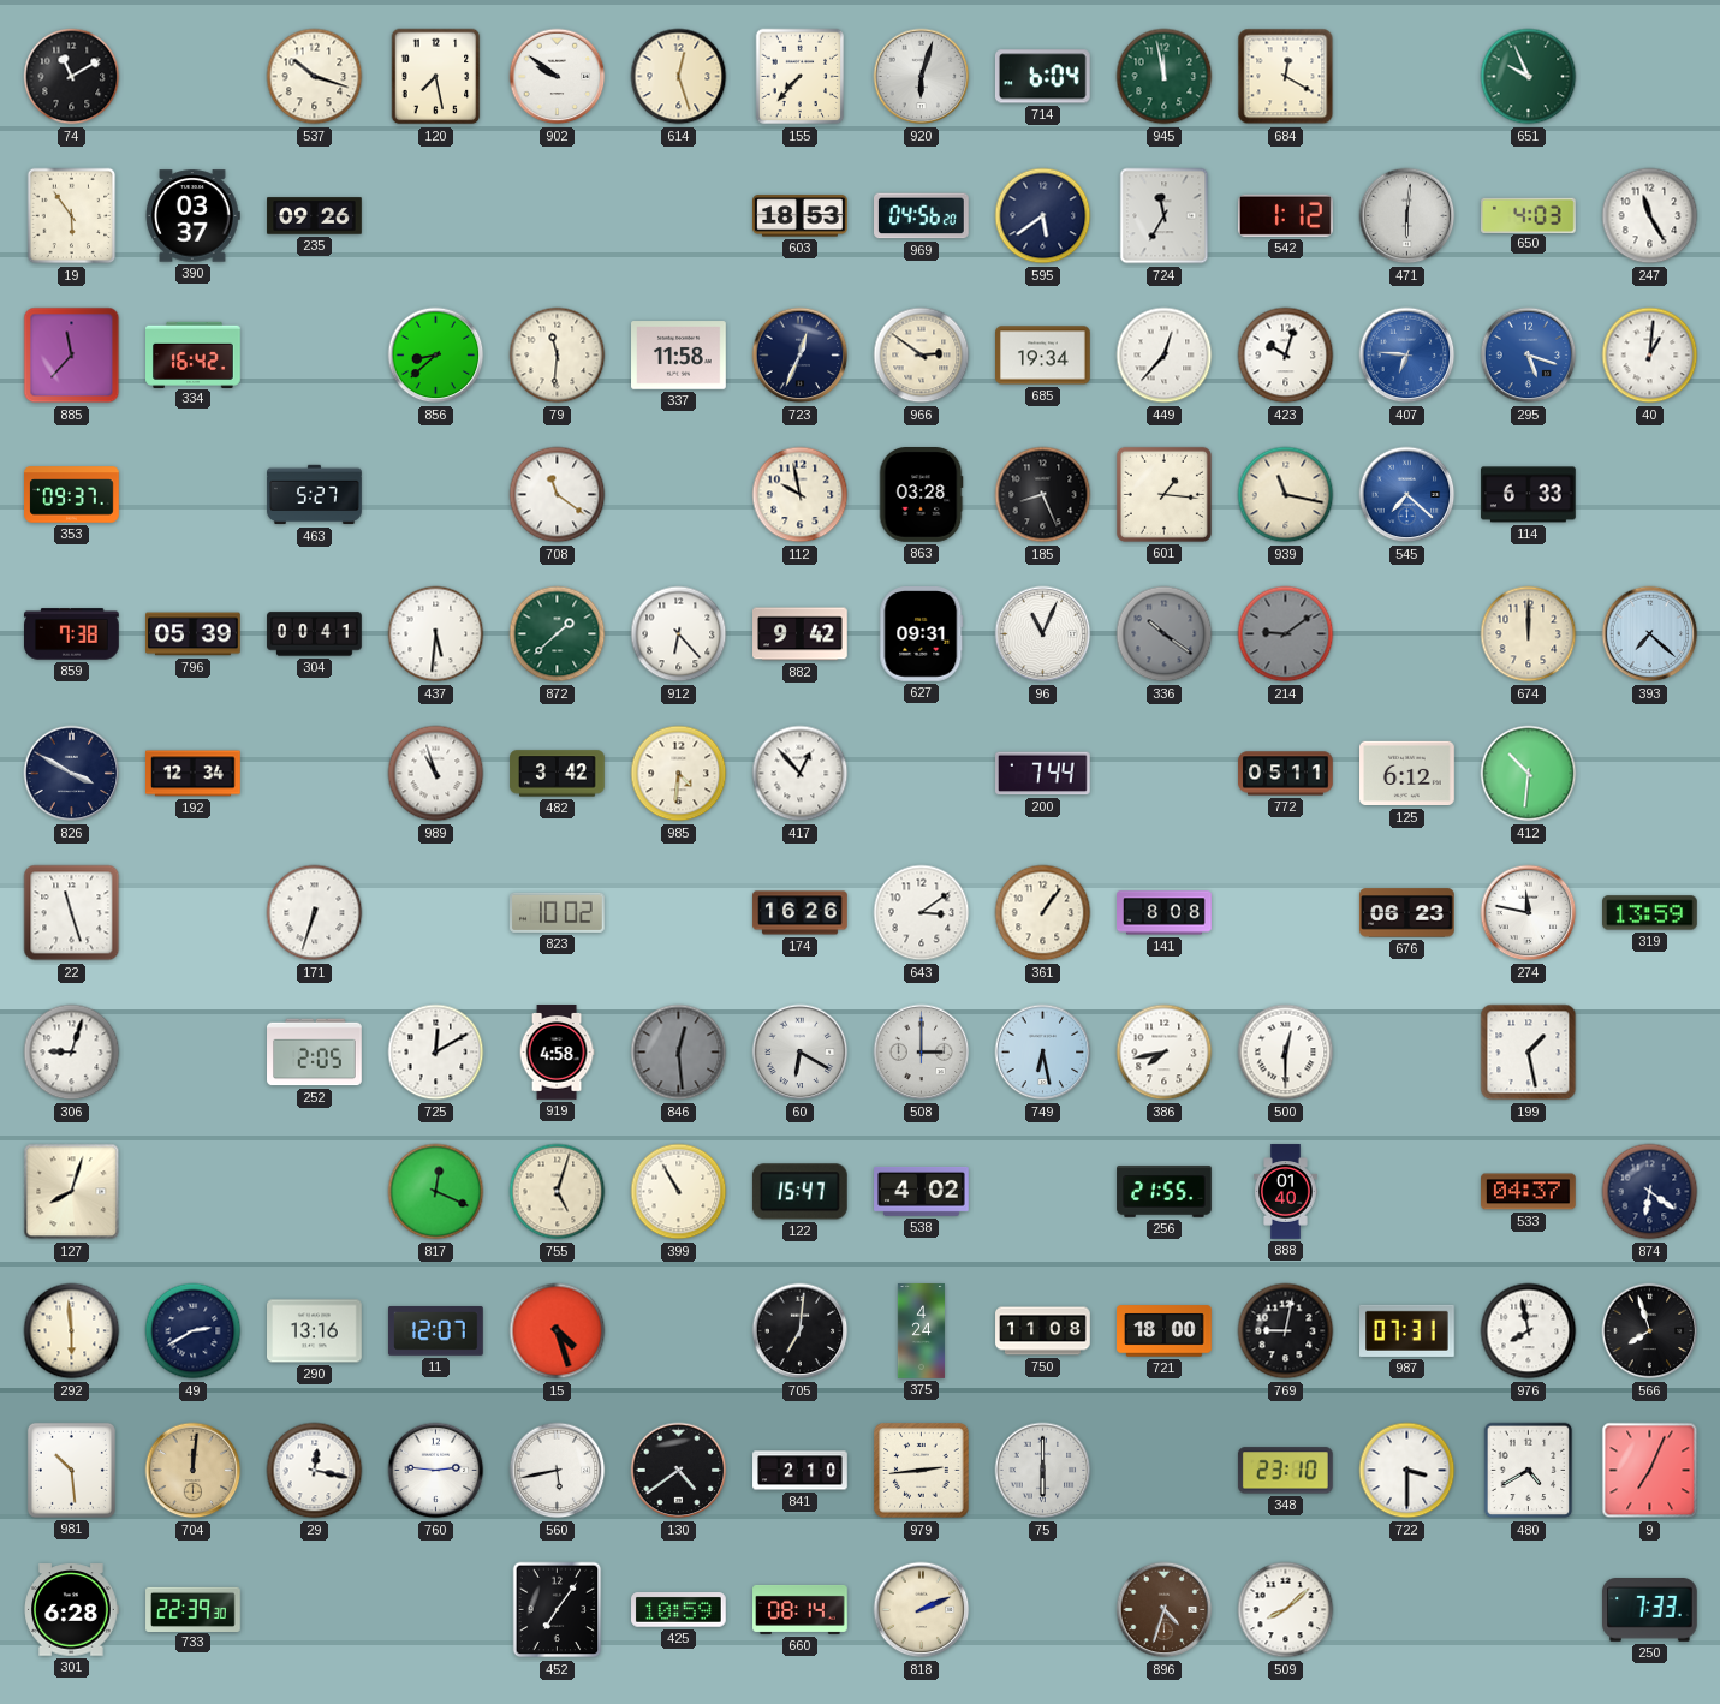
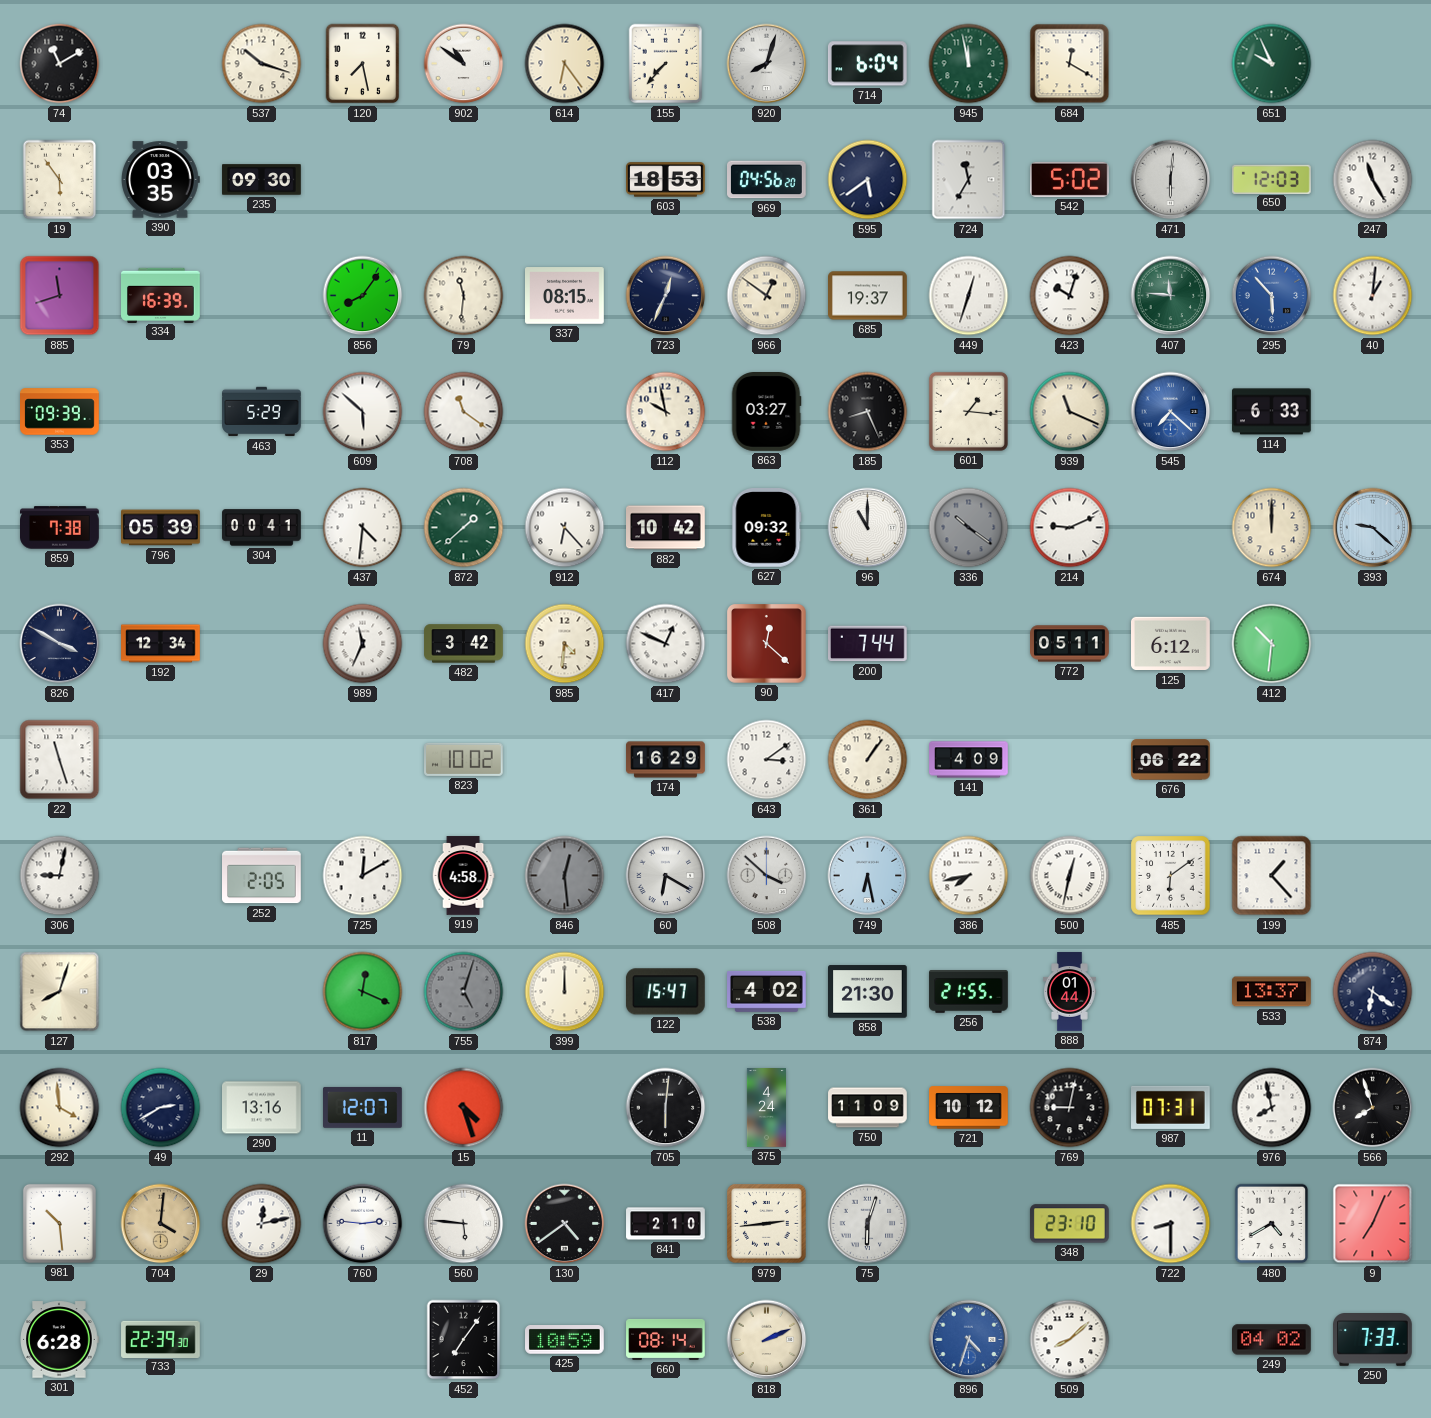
902: 9:51 -> 10:51
614: 12:27 -> 6:24
920: 6:03 -> 8:03
390: 03:37 -> 03:35
235: 09:26 -> 09:30
542: 1:12 -> 5:02
650: 4:03 -> 12:03
885: 11:37 -> 11:42
334: 16:42 -> 16:39
856: 8:38 -> 8:06
337: 11:58 -> 08:15
966: 2:51 -> 12:51
685: 19:34 -> 19:37
449: 12:37 -> 12:33
407: 6:46 -> 11:46
407 dial: blue -> green
295: 5:18 -> 5:53
353: 09:37 -> 09:39
463: 5:27 -> 5:29
609: none -> 5:52
863: 03:28 -> 03:27
939: 11:17 -> 11:19
437: 5:31 -> 4:31
882: 9:42 -> 10:42
627: 09:31 -> 09:32
96: 11:04 -> 11:00
214: 9:09 -> 9:11
214 dial: grey -> white
393: 7:22 -> 9:22
989: 10:57 -> 11:34
417: 12:53 -> 12:49
90: none -> 12:22
171: 6:33 -> none
174: 16:26 -> 16:29
141: 8:08 -> 4:09
676: 06:23 -> 06:22
274: 11:47 -> none
319: 13:59 -> none
306: 9:03 -> 9:02
508: 3:00 -> 3:52
500: 12:30 -> 12:32
485: none -> 6:09
199: 1:28 -> 1:23
755 dial: cream -> grey
399: 10:55 -> 12:00
858: none -> 21:30
888: 01:40 -> 01:44
533: 04:37 -> 13:37
292: 5:59 -> 3:59
705: 7:01 -> 6:01
750: 11:08 -> 11:09
721: 18:00 -> 10:12
704: 12:01 -> 4:01
29: 12:17 -> 12:13
560: 5:43 -> 5:46
75: 6:00 -> 6:03
722: 3:30 -> 8:30
896 dial: brown -> blue
249: none -> 04:02
